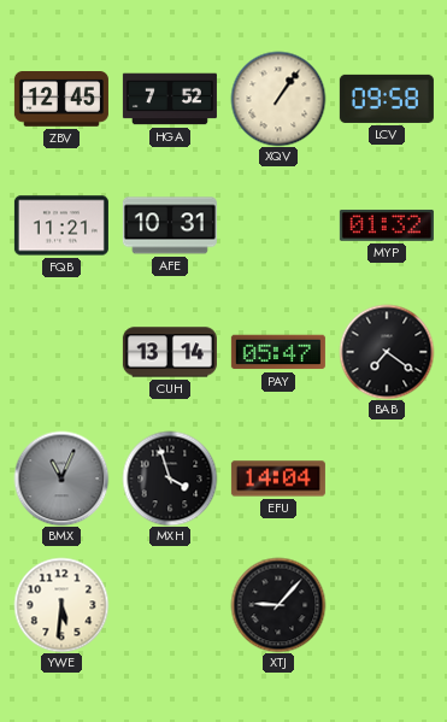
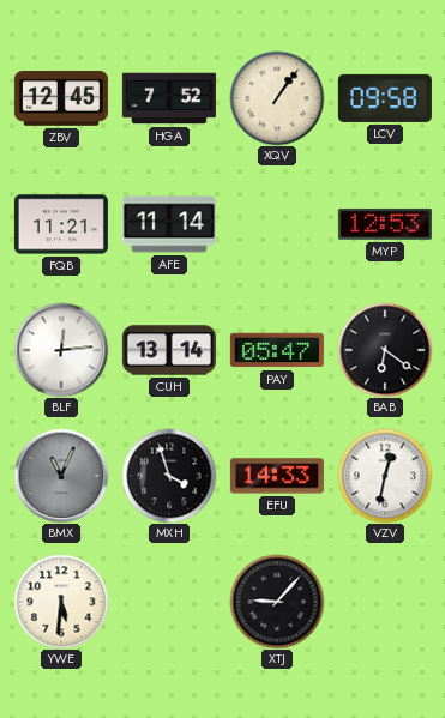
AFE: 10:31 -> 11:14
MYP: 01:32 -> 12:53
BLF: none -> 12:14
BAB: 7:21 -> 6:21
EFU: 14:04 -> 14:33
VZV: none -> 12:32
